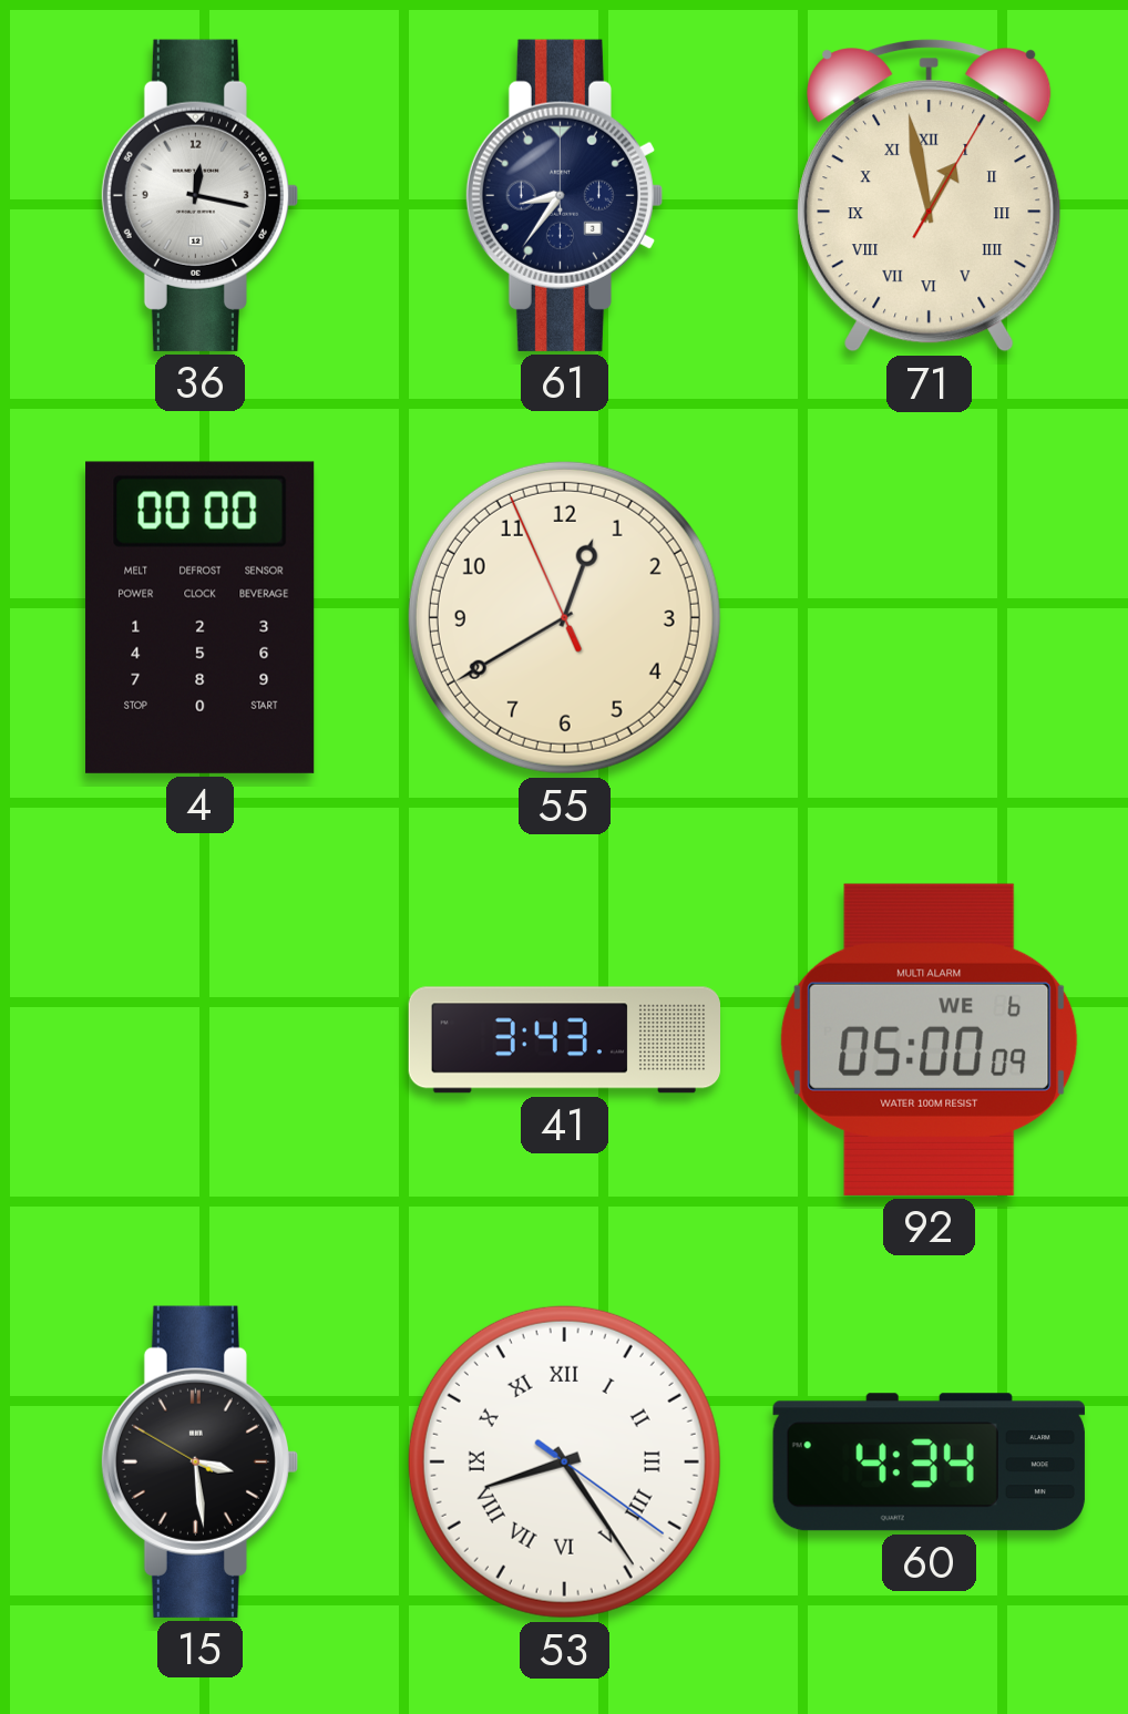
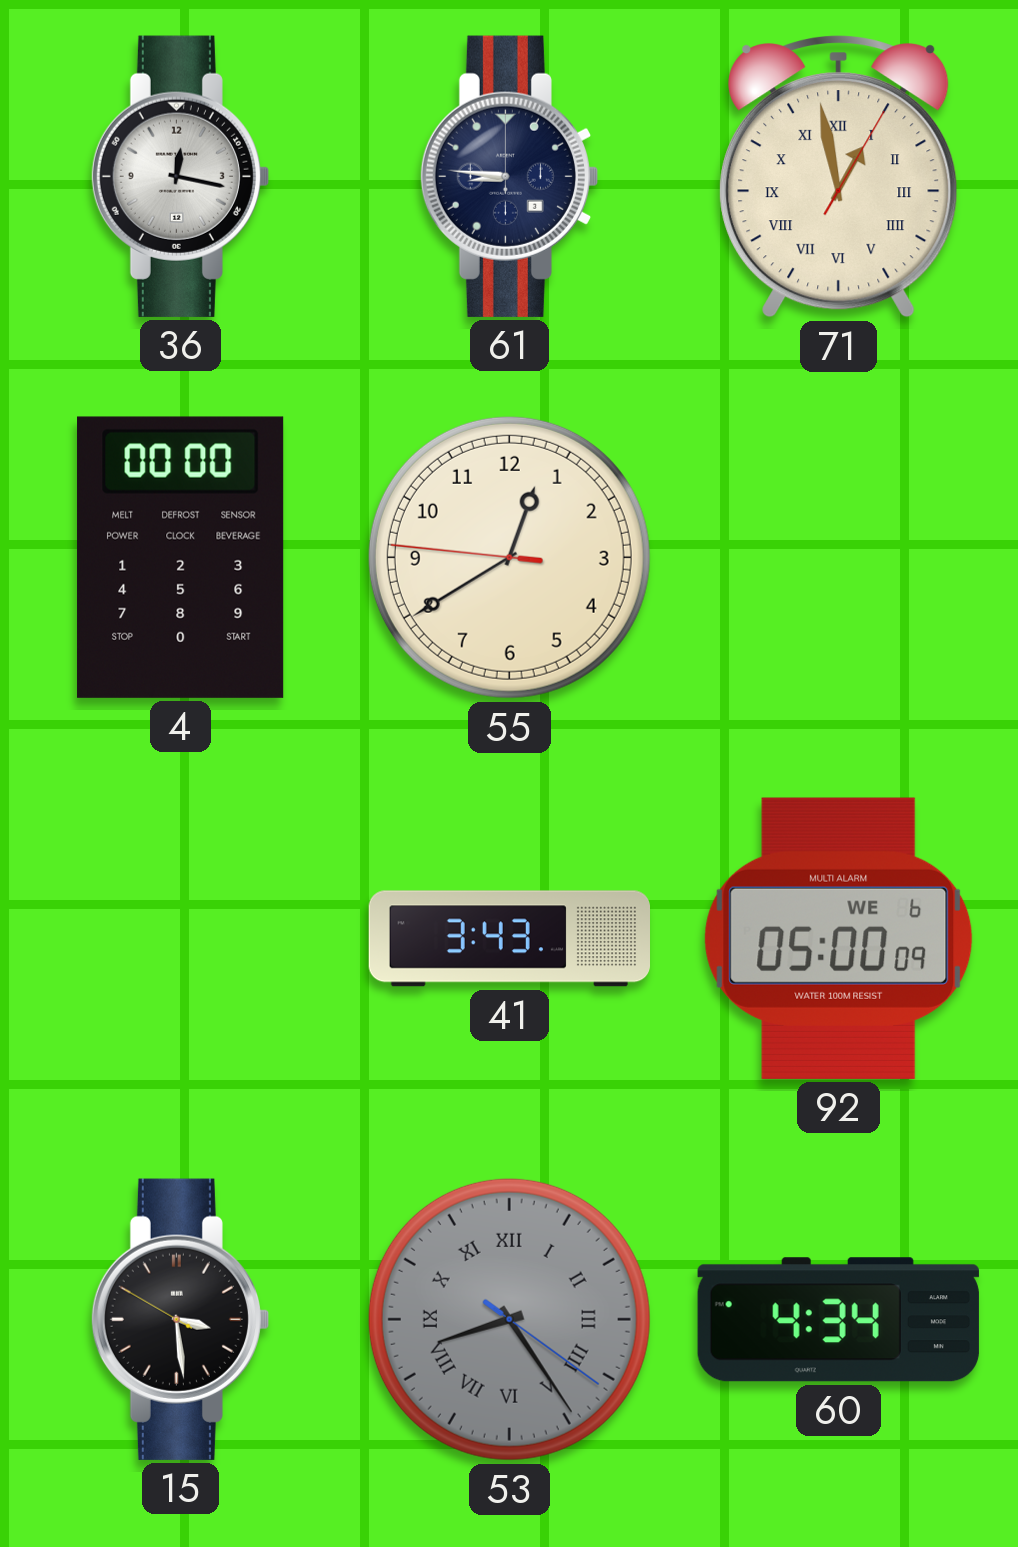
61: 8:36 -> 8:46
55: 12:39:56 -> 12:39:46
53 dial: white -> grey
